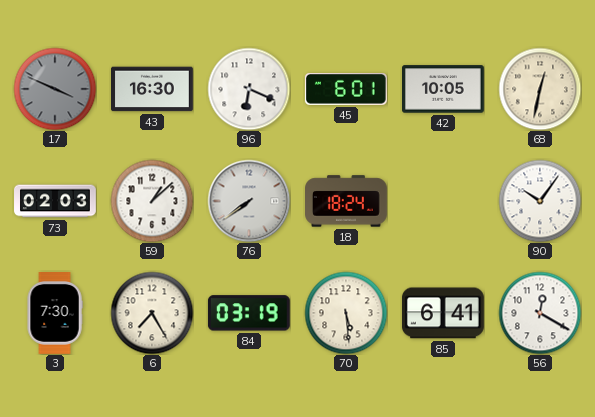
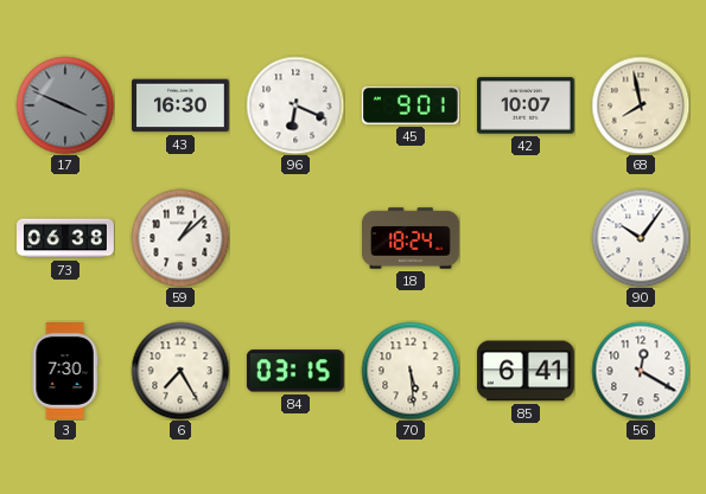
45: 6:01 -> 9:01
42: 10:05 -> 10:07
68: 12:32 -> 7:58
73: 02:03 -> 06:38
76: 7:39 -> none
84: 03:19 -> 03:15
